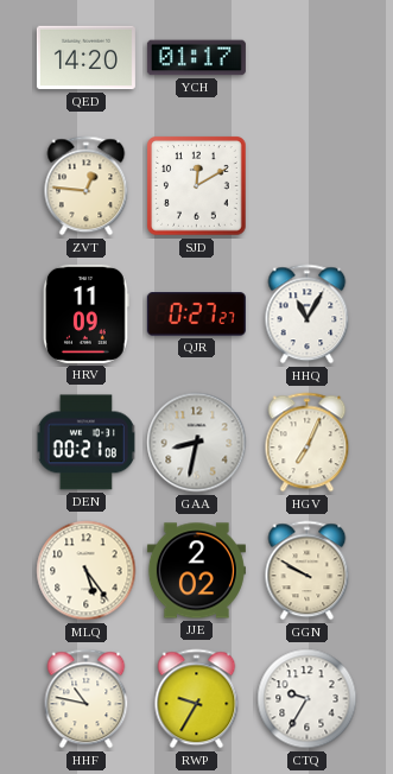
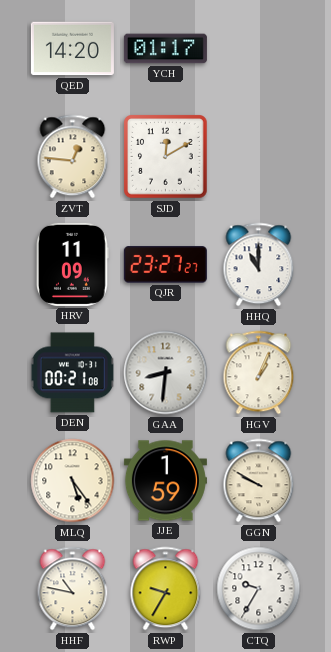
QJR: 0:27 -> 23:27
HHQ: 11:05 -> 11:00
GAA: 8:32 -> 8:31
HGV: 7:04 -> 1:04
JJE: 2:02 -> 1:59
